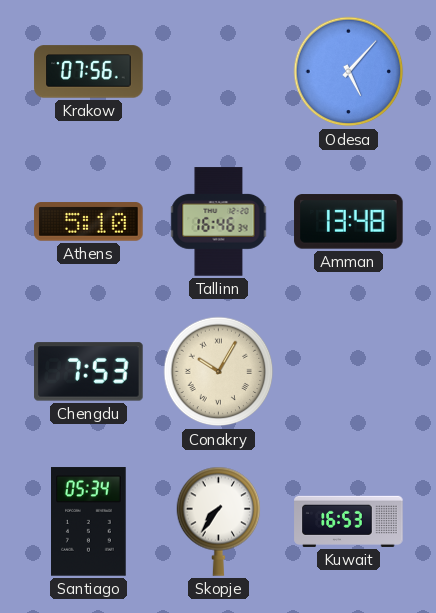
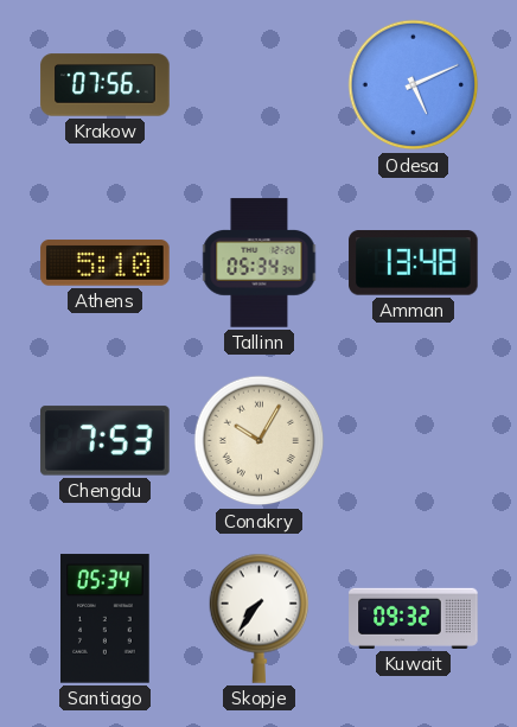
Odesa: 5:07 -> 5:11
Tallinn: 16:46 -> 05:34
Kuwait: 16:53 -> 09:32
